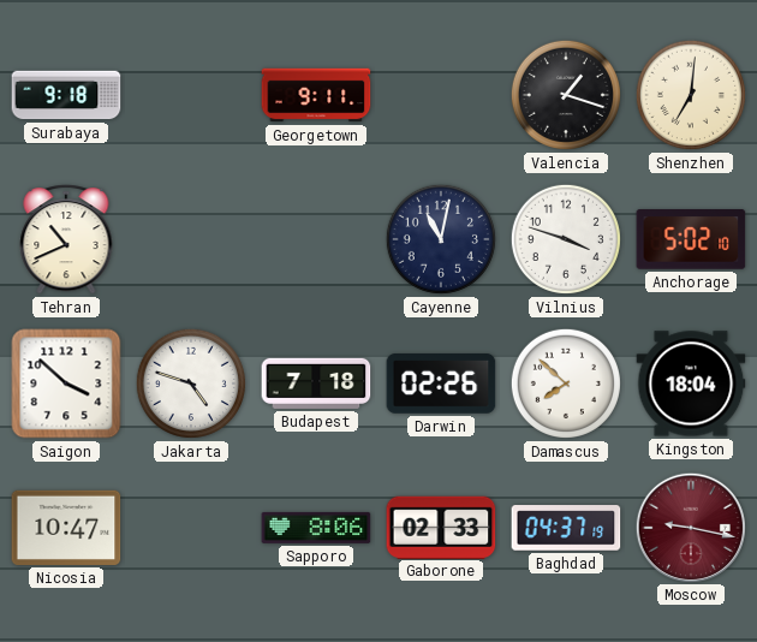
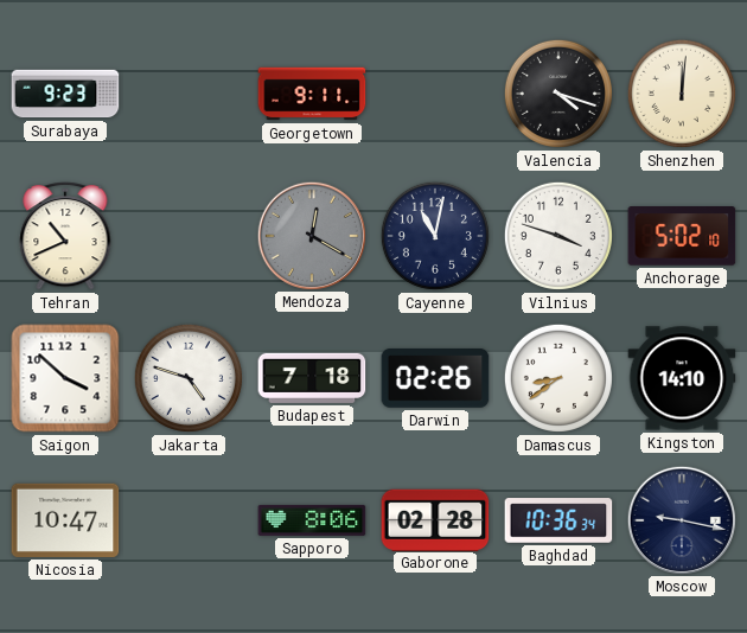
Surabaya: 9:18 -> 9:23
Valencia: 1:18 -> 4:18
Shenzhen: 7:01 -> 12:01
Mendoza: none -> 12:20
Damascus: 7:52 -> 8:39
Kingston: 18:04 -> 14:10
Gaborone: 02:33 -> 02:28
Baghdad: 04:37 -> 10:36
Moscow dial: burgundy -> navy
